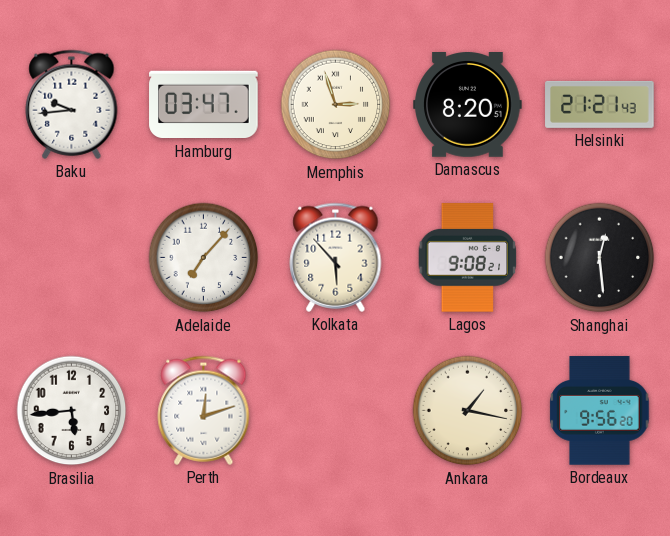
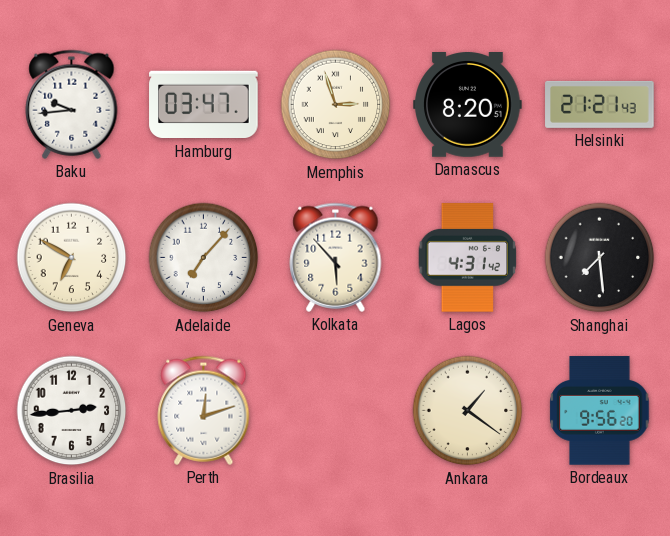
Geneva: none -> 6:50
Lagos: 9:08 -> 4:31
Shanghai: 12:29 -> 7:29
Brasilia: 5:44 -> 2:44
Ankara: 1:17 -> 1:21
